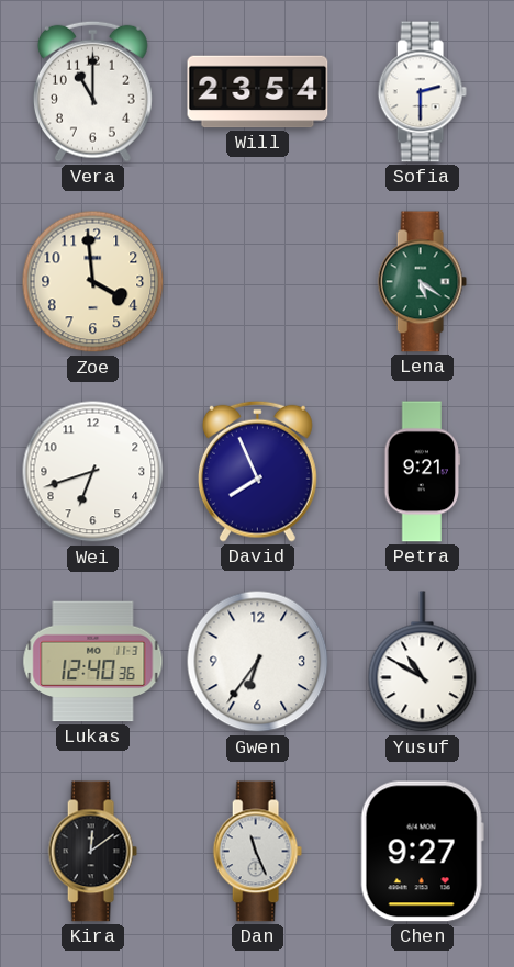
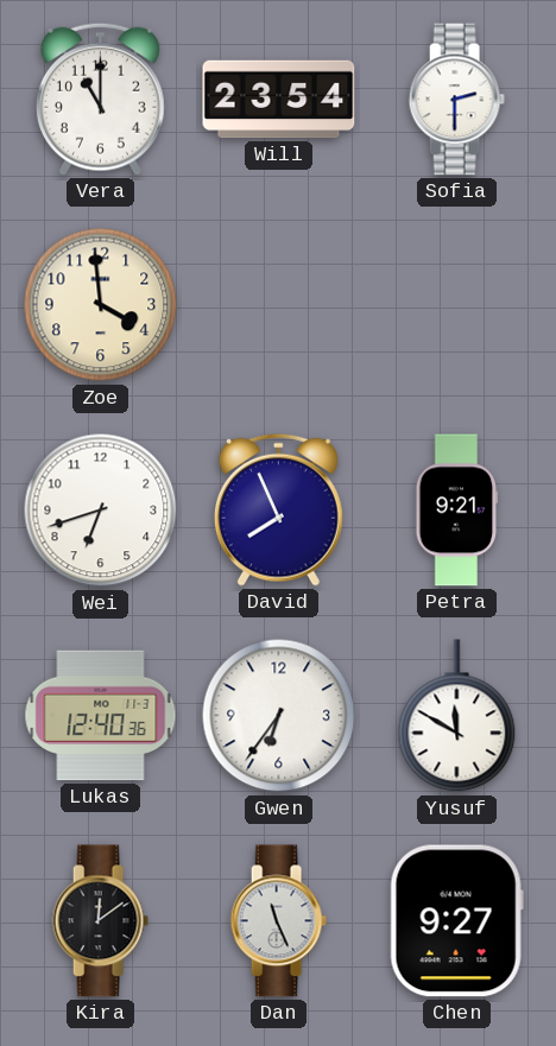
Lena: 5:21 -> none
Yusuf: 10:50 -> 11:50
